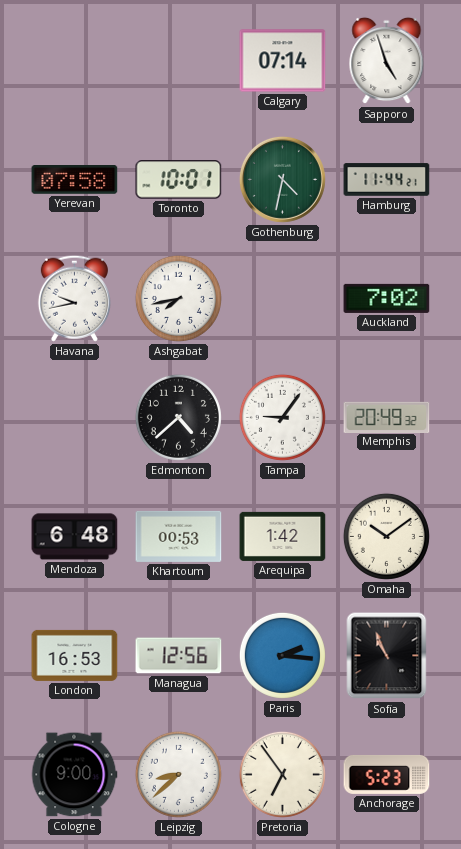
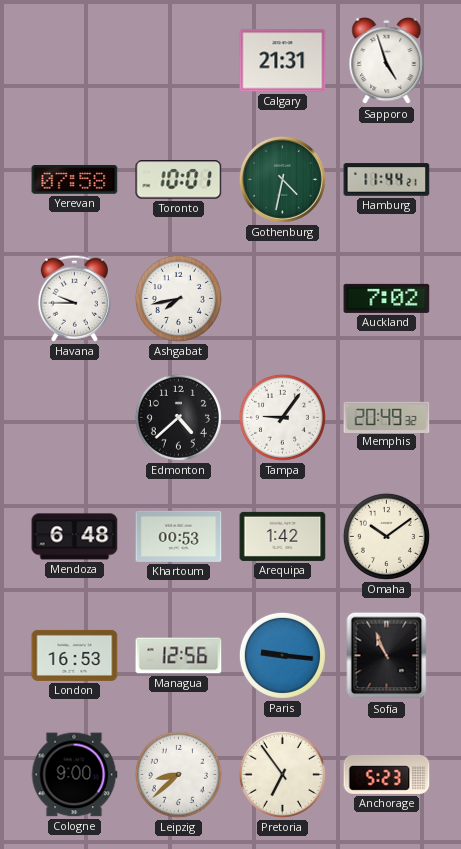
Calgary: 07:14 -> 21:31
Havana: 9:43 -> 9:45
Paris: 2:16 -> 9:16
